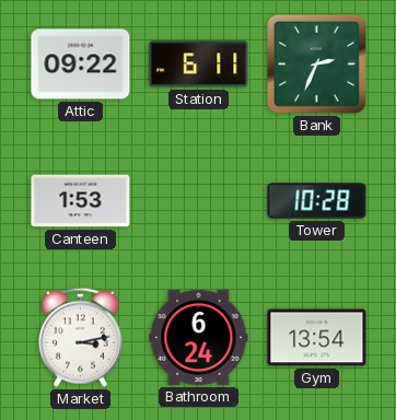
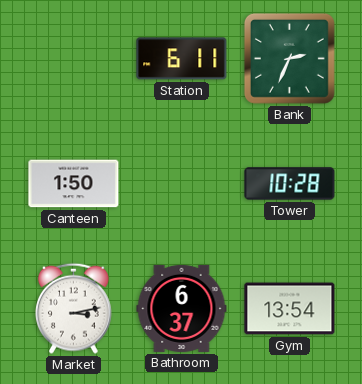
Attic: 09:22 -> none
Canteen: 1:53 -> 1:50
Bathroom: 6:24 -> 6:37
